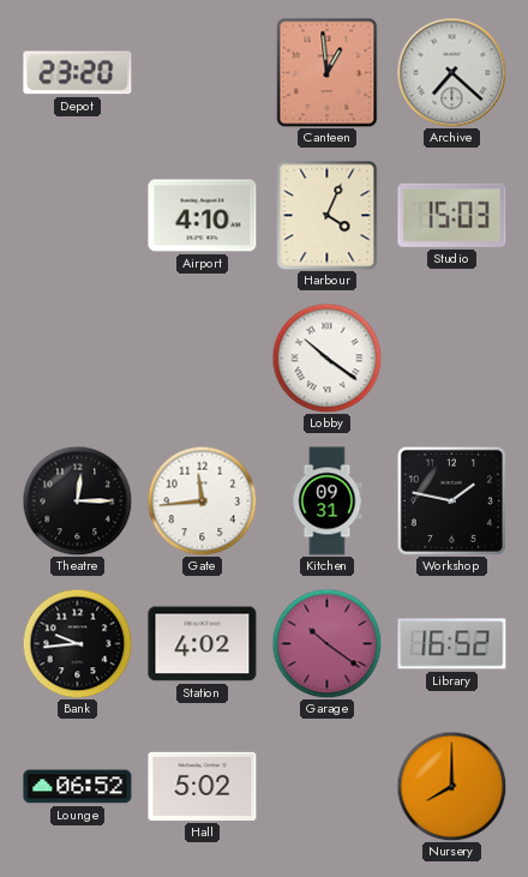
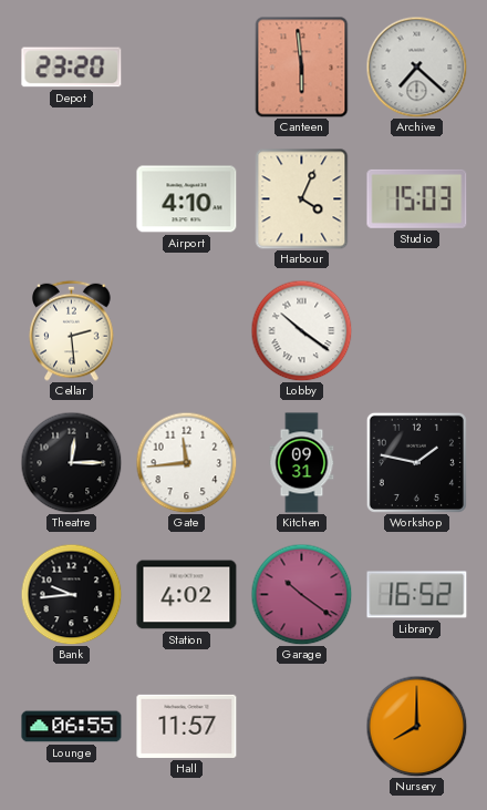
Canteen: 12:59 -> 5:59
Cellar: none -> 2:29
Lounge: 06:52 -> 06:55
Hall: 5:02 -> 11:57
